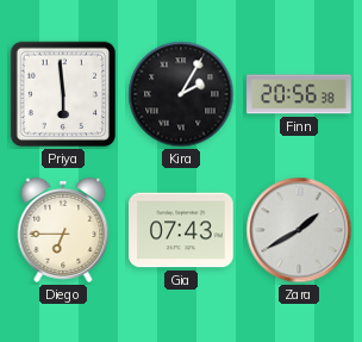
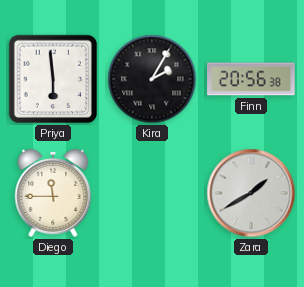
Diego: 6:45 -> 11:45
Gia: 07:43 -> none
